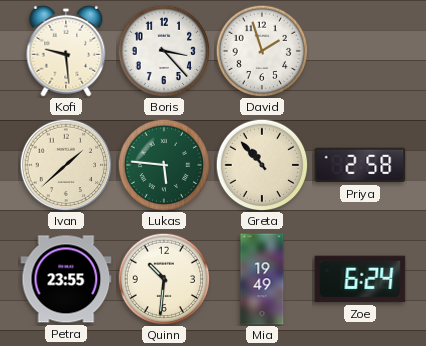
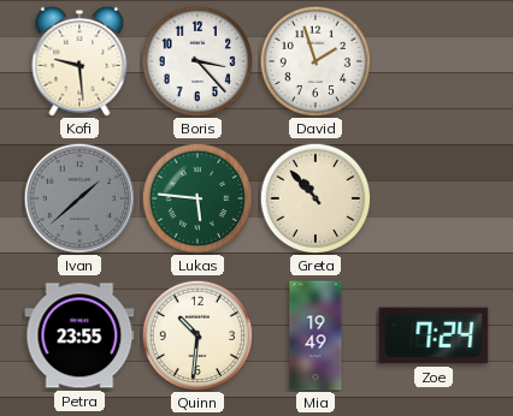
Ivan dial: cream -> grey
Priya: 2:58 -> none
Zoe: 6:24 -> 7:24
